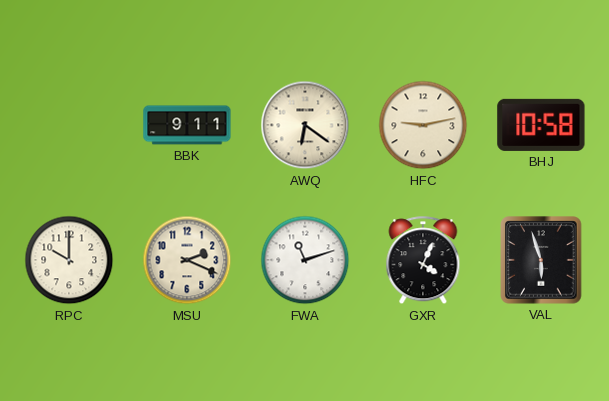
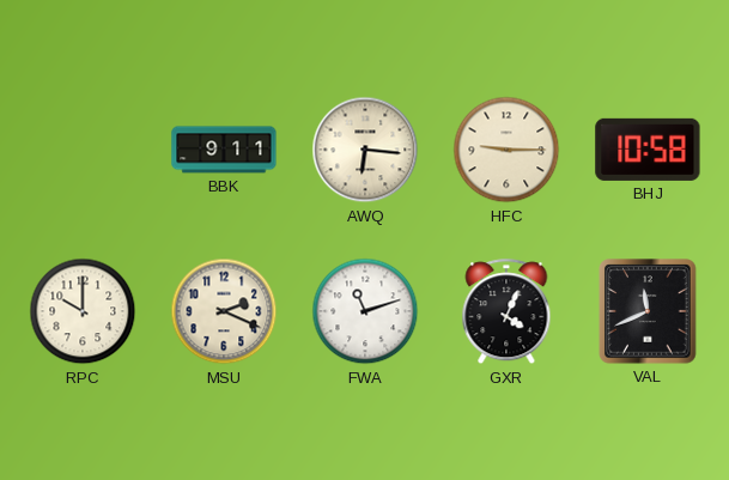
AWQ: 6:21 -> 6:16
HFC: 9:13 -> 9:15
VAL: 5:57 -> 11:41
